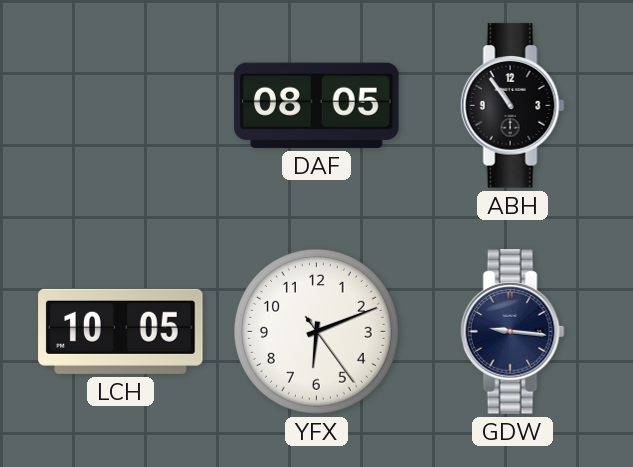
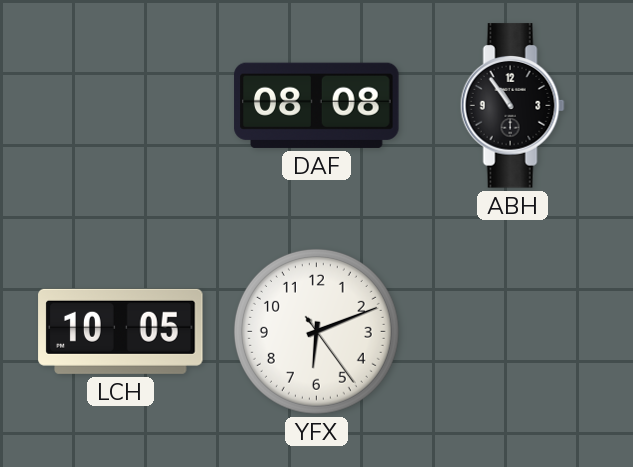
DAF: 08:05 -> 08:08
GDW: 9:16 -> none
